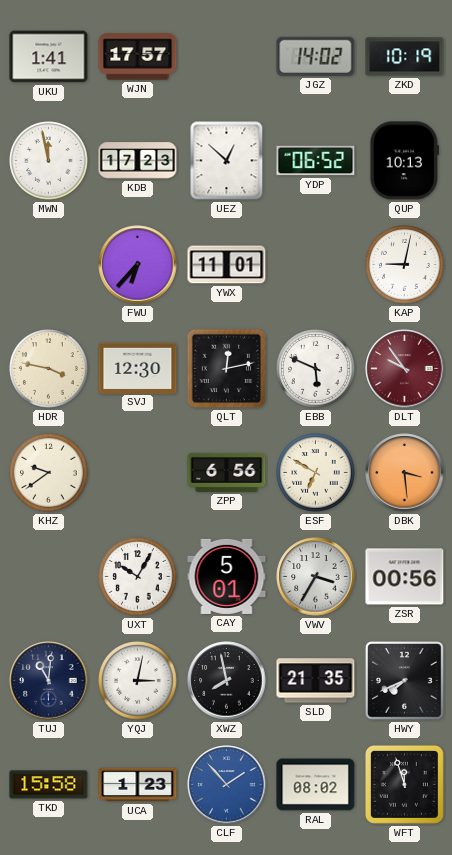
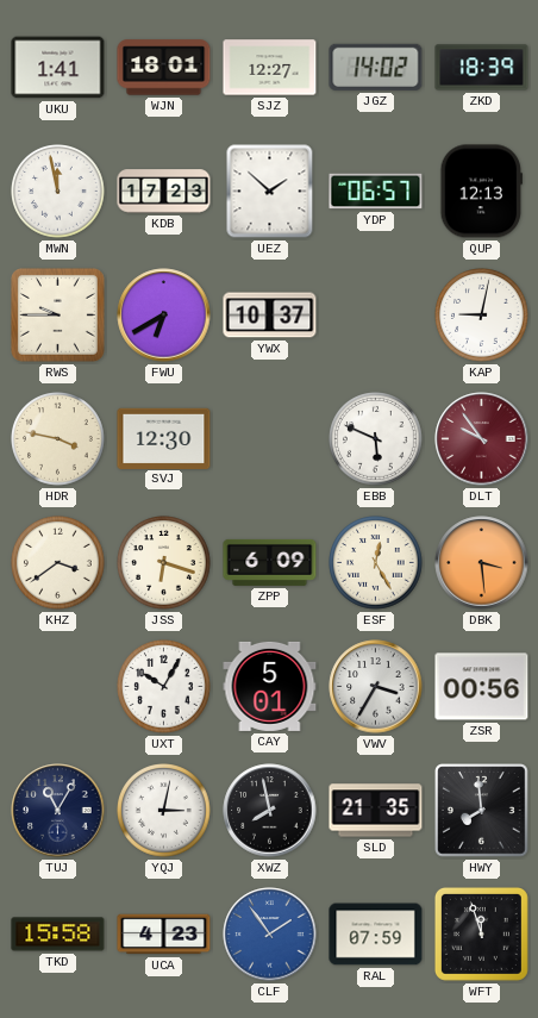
WJN: 17:57 -> 18:01
SJZ: none -> 12:27
ZKD: 10:19 -> 18:39
UEZ: 12:52 -> 1:52
YDP: 06:52 -> 06:57
QUP: 10:13 -> 12:13
RWS: none -> 9:45
FWU: 6:37 -> 6:40
YWX: 11:01 -> 10:37
QLT: 12:13 -> none
KHZ: 9:39 -> 3:39
JSS: none -> 6:18
ZPP: 6:56 -> 6:09
ESF: 6:50 -> 12:25
TUJ: 11:01 -> 11:05
HWY: 7:41 -> 7:59
UCA: 1:23 -> 4:23
CLF: 1:53 -> 1:54
RAL: 08:02 -> 07:59
